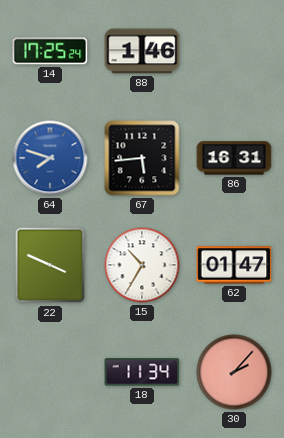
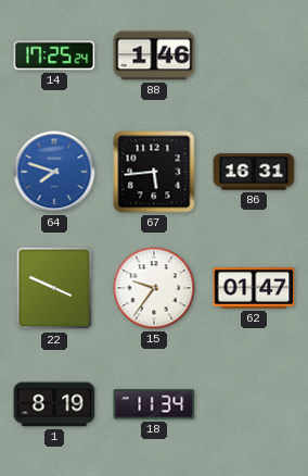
15: 10:35 -> 9:36
1: none -> 8:19
30: 2:07 -> none
